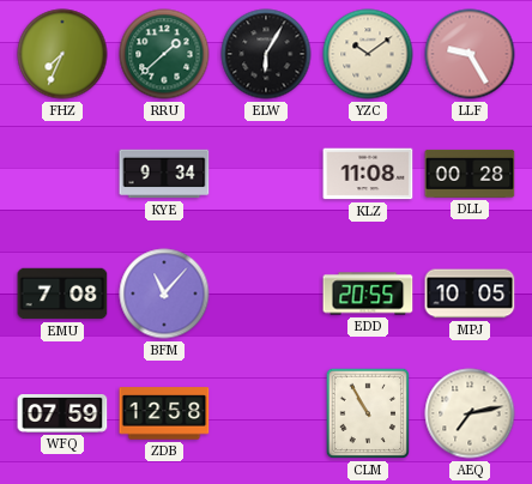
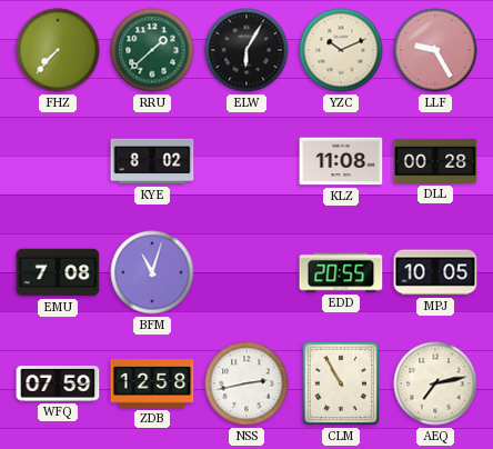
FHZ: 7:34 -> 7:37
YZC: 10:09 -> 10:11
KYE: 9:34 -> 8:02
BFM: 11:07 -> 11:03
NSS: none -> 2:43
